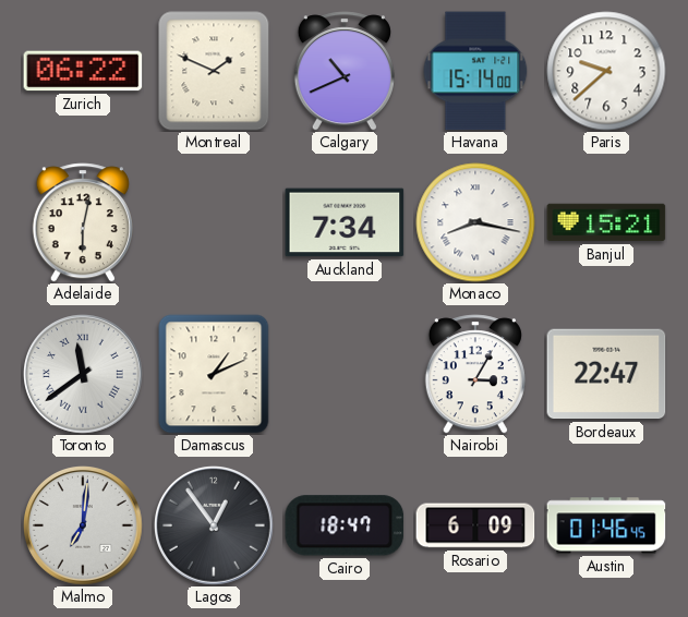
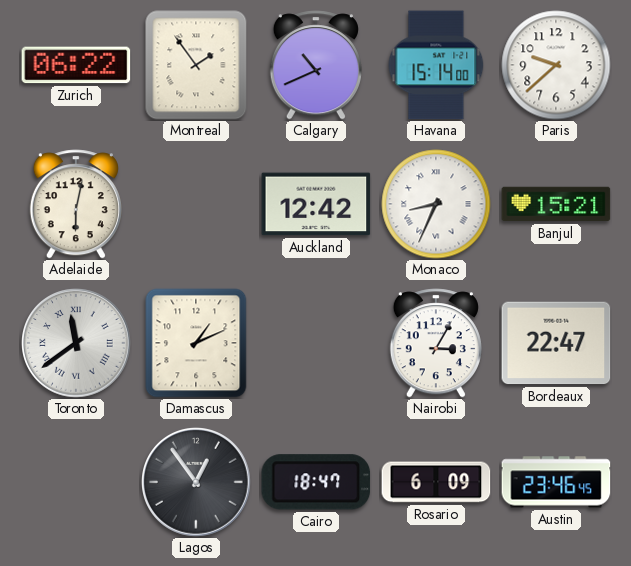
Montreal: 1:49 -> 1:54
Auckland: 7:34 -> 12:42
Monaco: 8:17 -> 8:34
Malmo: 7:01 -> none
Austin: 01:46 -> 23:46
